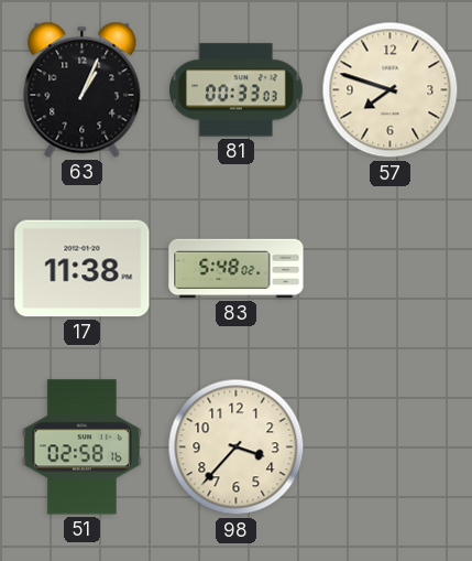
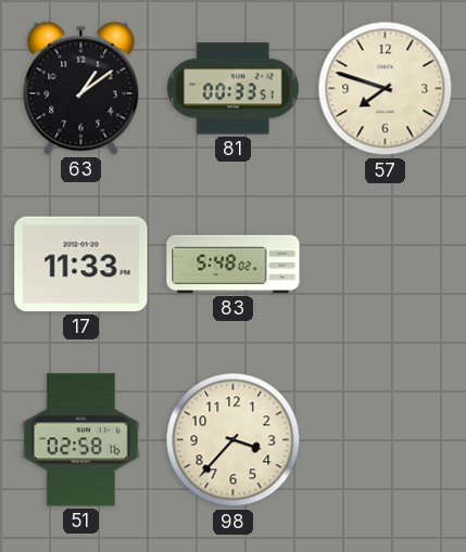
63: 1:04 -> 1:09
81: 00:33:03 -> 00:33:51
17: 11:38 -> 11:33
